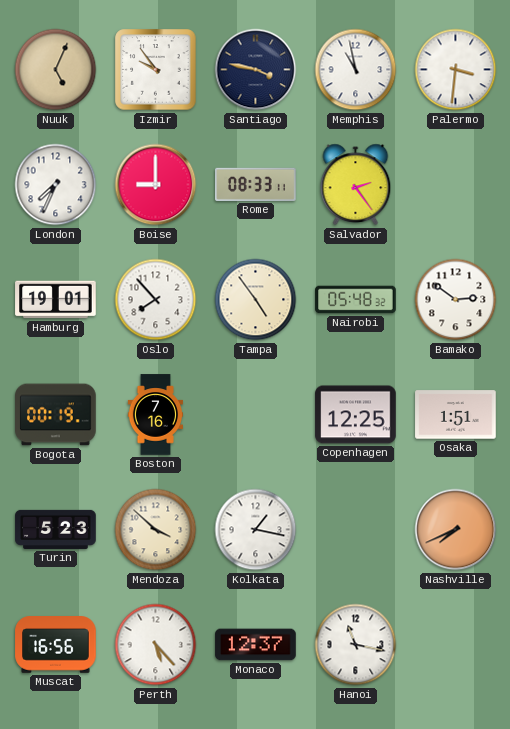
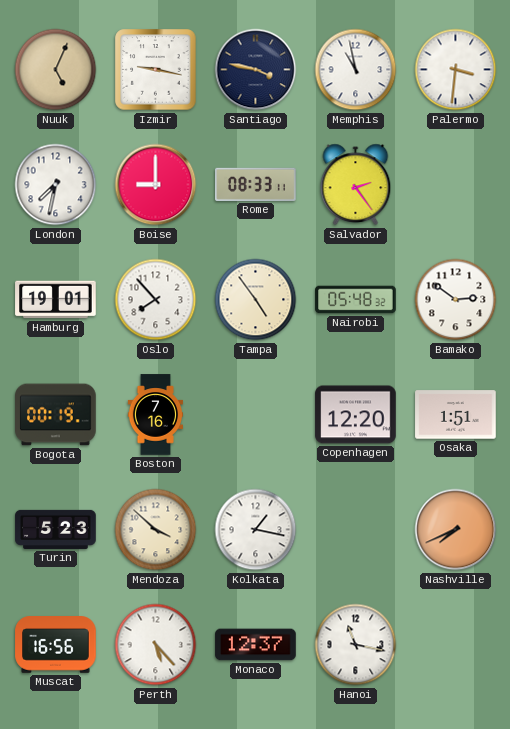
Izmir: 9:54 -> 9:17
London: 7:34 -> 7:32
Copenhagen: 12:25 -> 12:20
